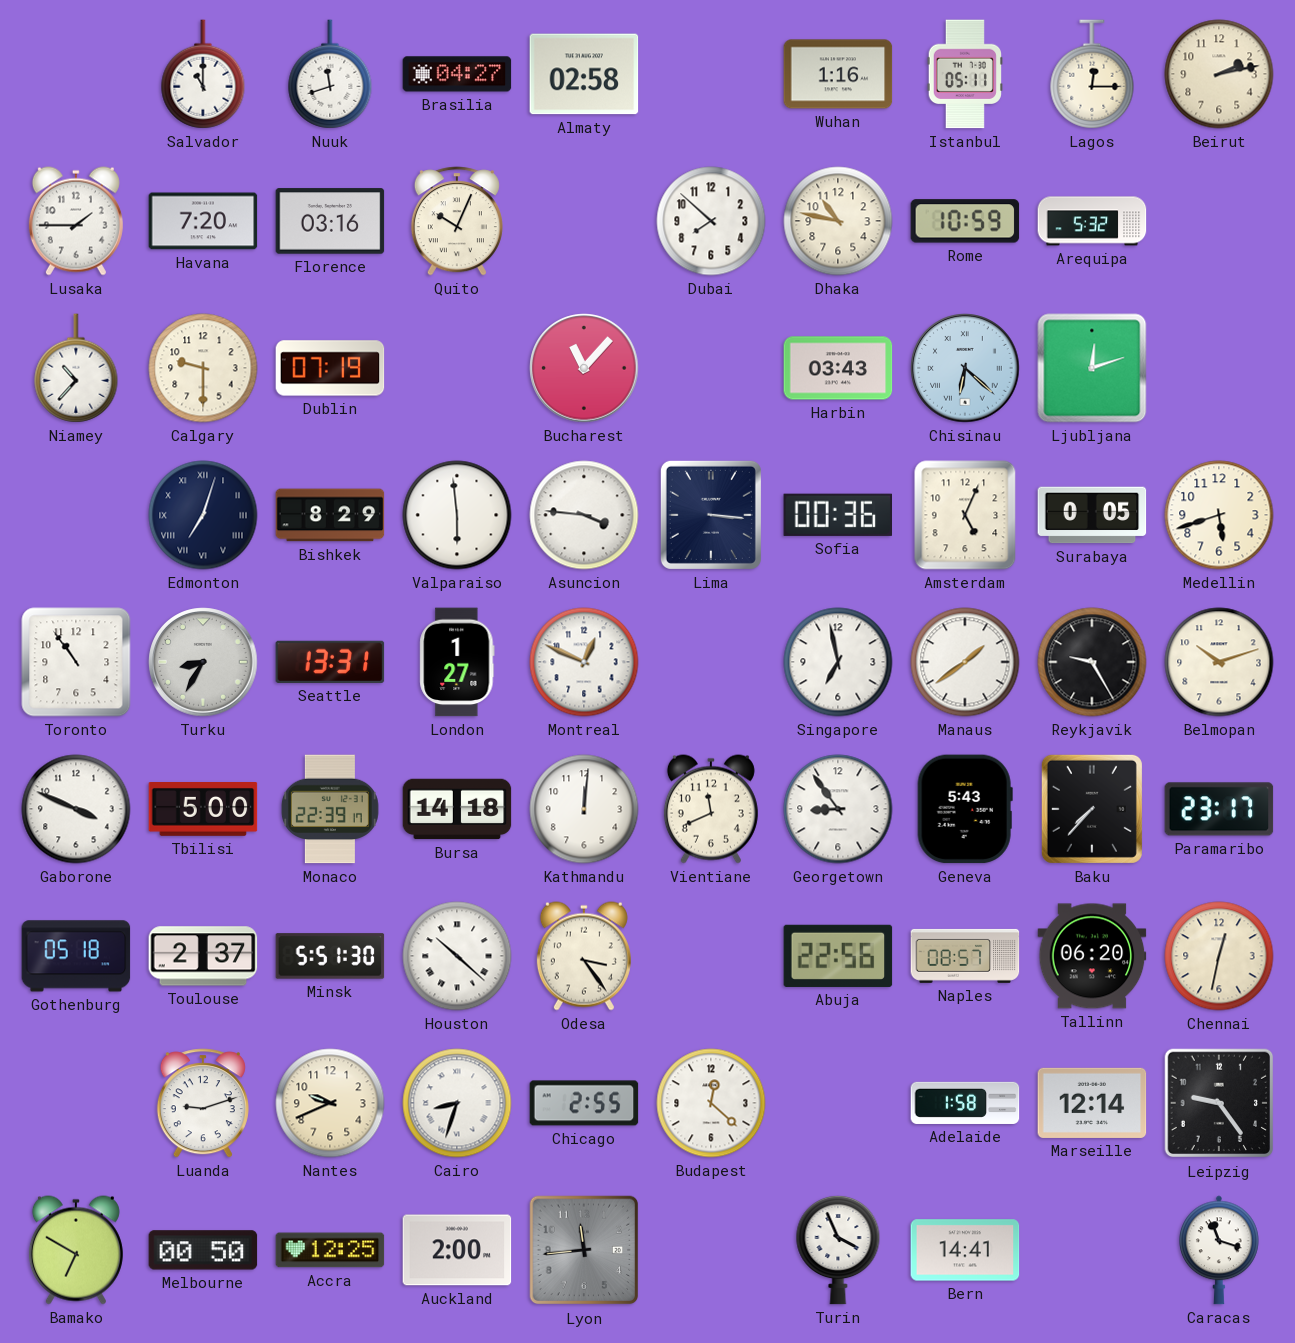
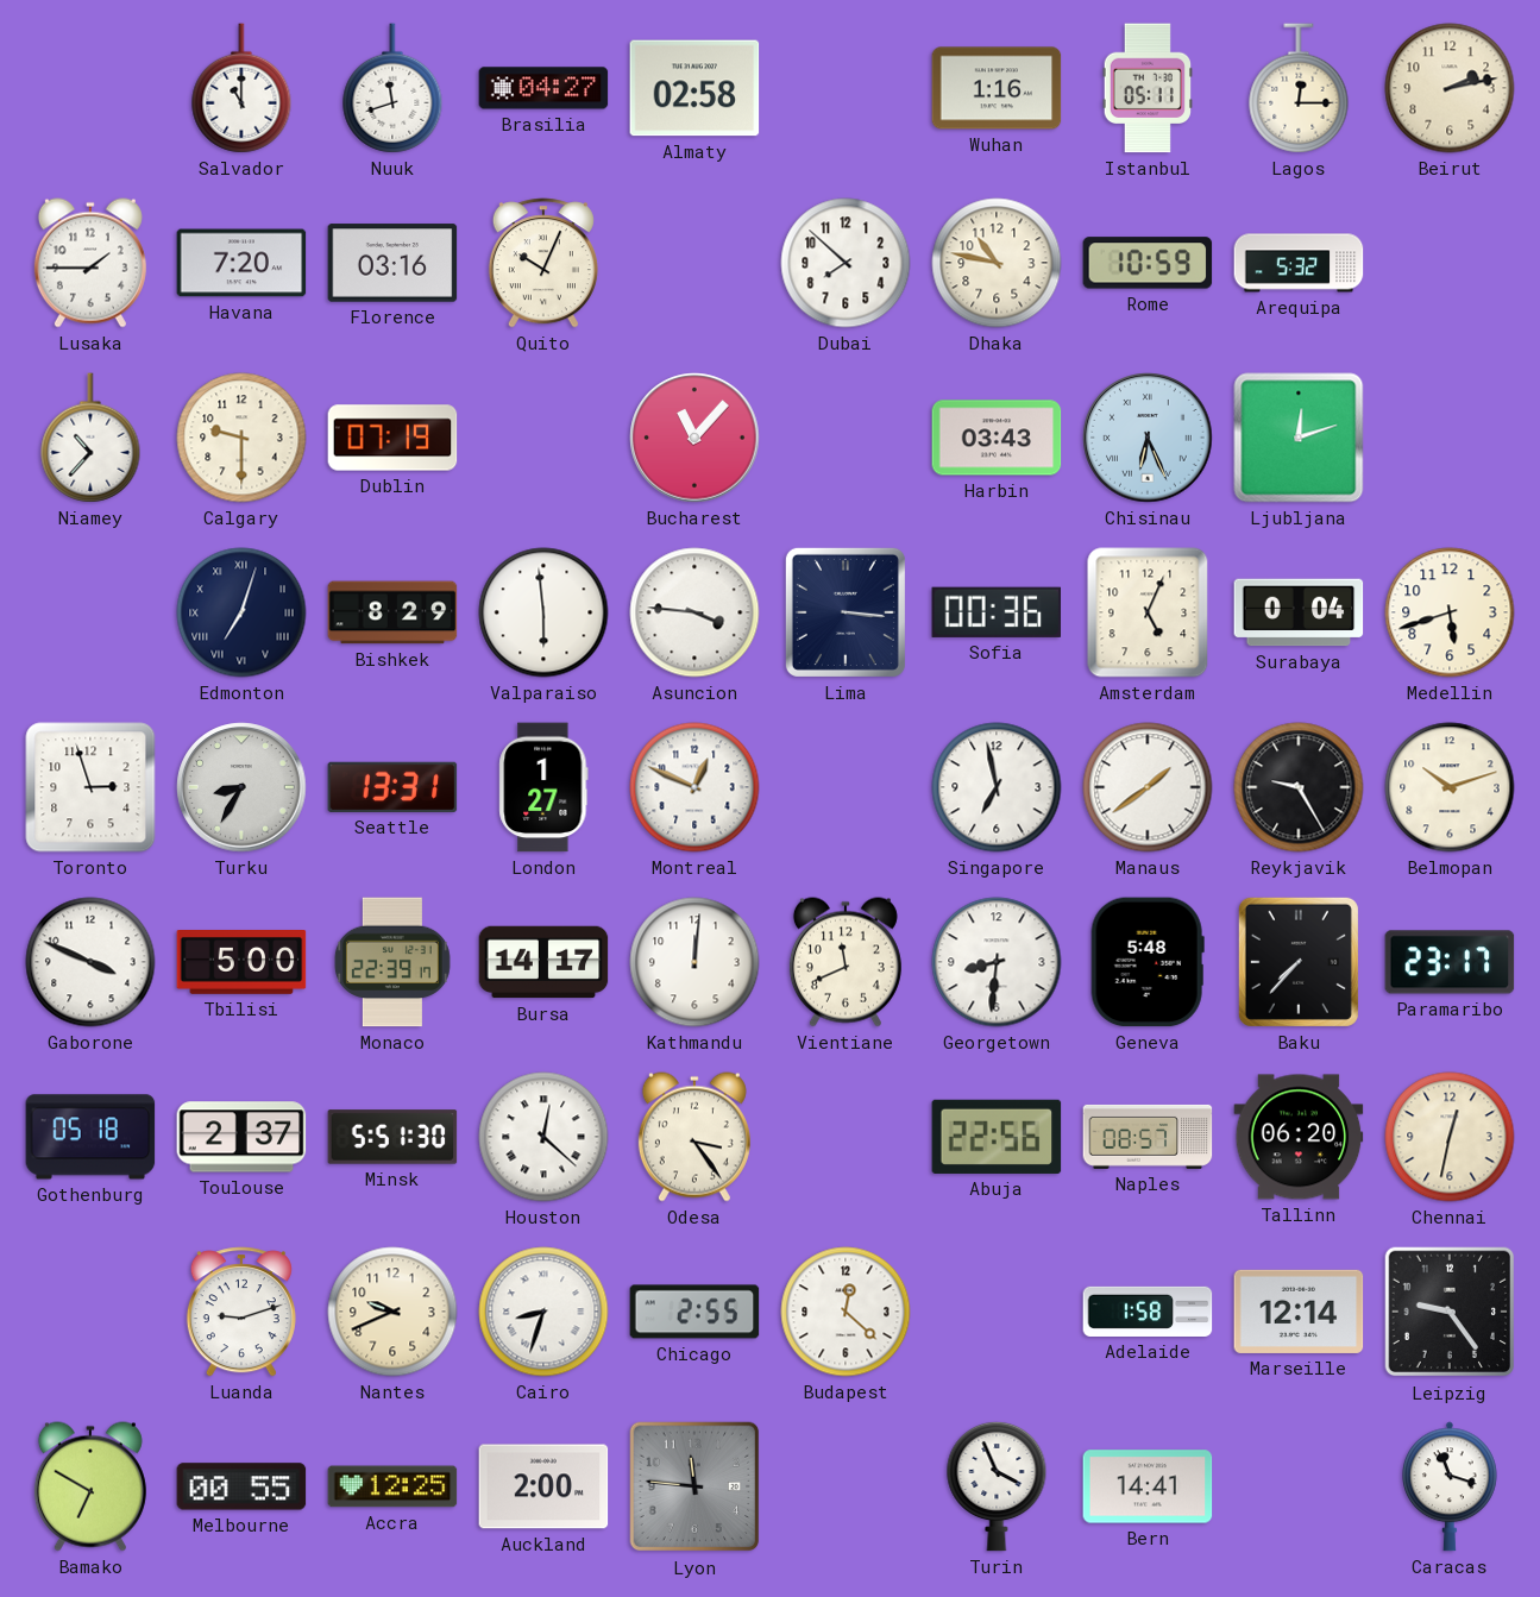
Chisinau: 6:22 -> 6:26
Surabaya: 0:05 -> 0:04
Toronto: 10:54 -> 2:57
Bursa: 14:18 -> 14:17
Georgetown: 8:54 -> 8:31
Geneva: 5:43 -> 5:48
Houston: 10:22 -> 12:22
Melbourne: 00:50 -> 00:55
Lyon: 11:44 -> 11:46
